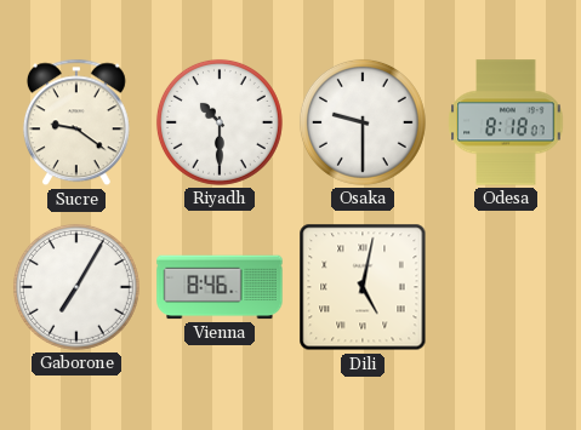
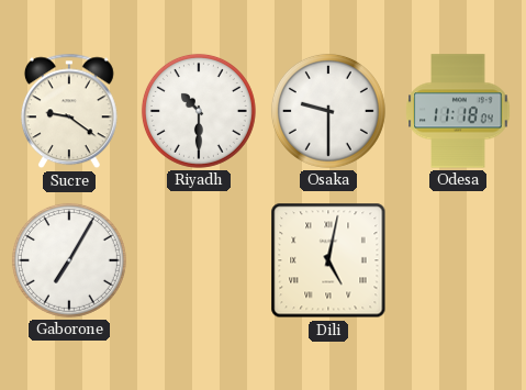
Odesa: 8:18 -> 11:18
Vienna: 8:46 -> none
